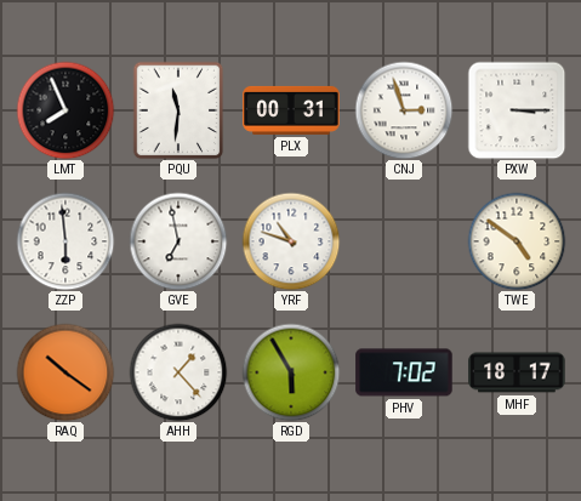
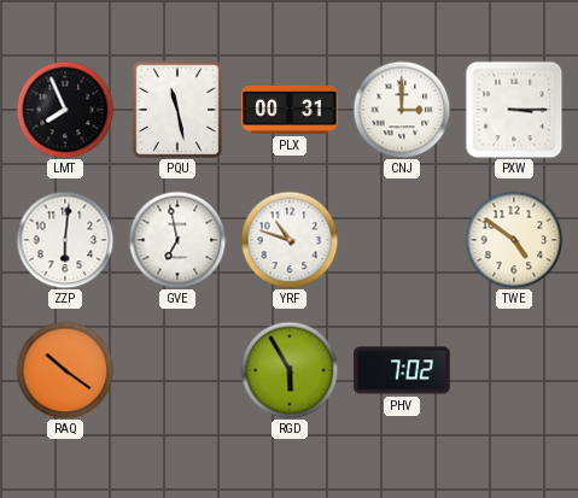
PQU: 11:31 -> 11:28
CNJ: 2:57 -> 3:00
ZZP: 5:59 -> 6:01
AHH: 1:23 -> none
MHF: 18:17 -> none
